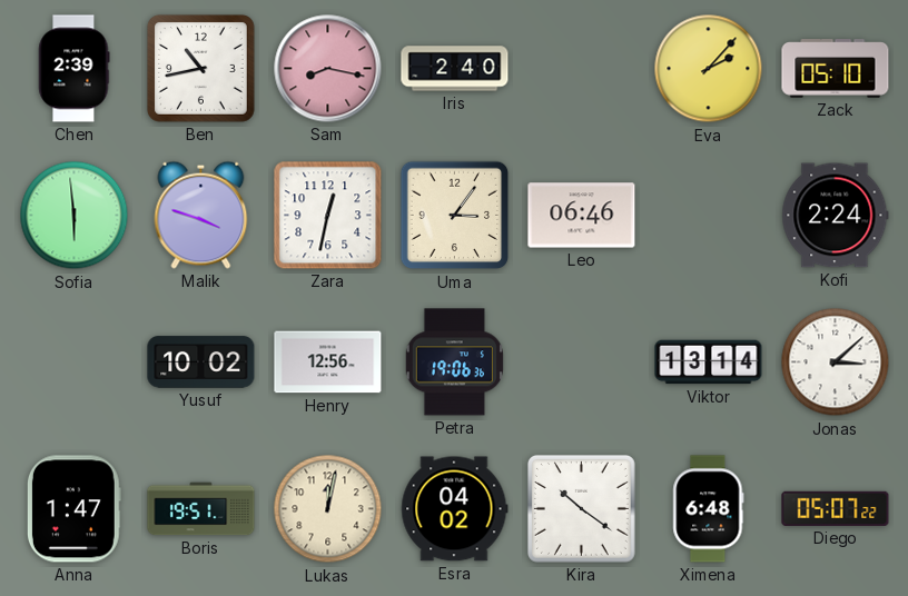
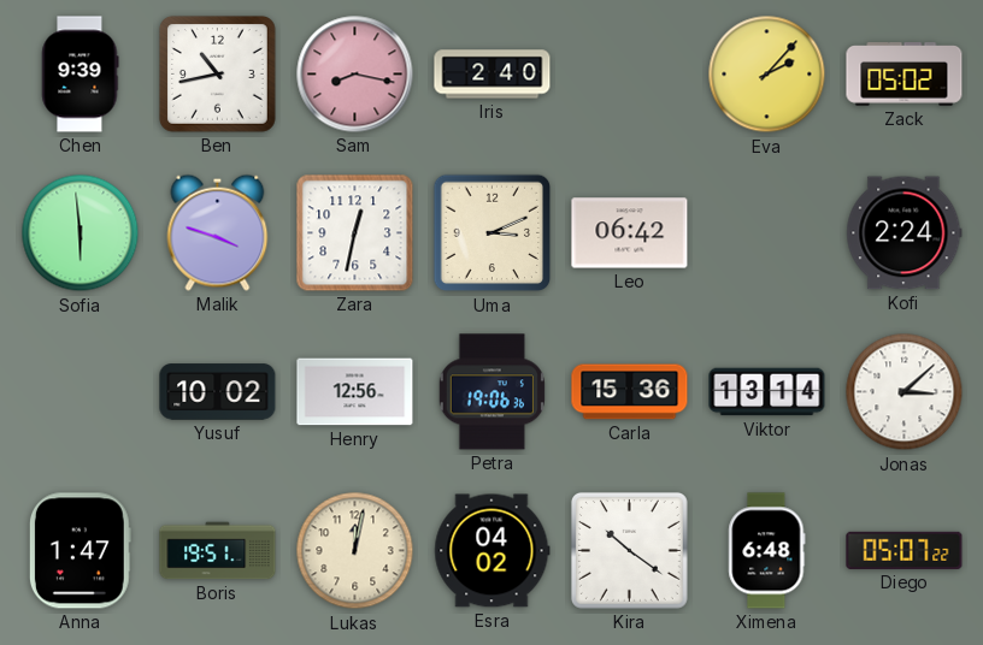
Chen: 2:39 -> 9:39
Zack: 05:10 -> 05:02
Uma: 3:06 -> 3:11
Leo: 06:46 -> 06:42
Carla: none -> 15:36
